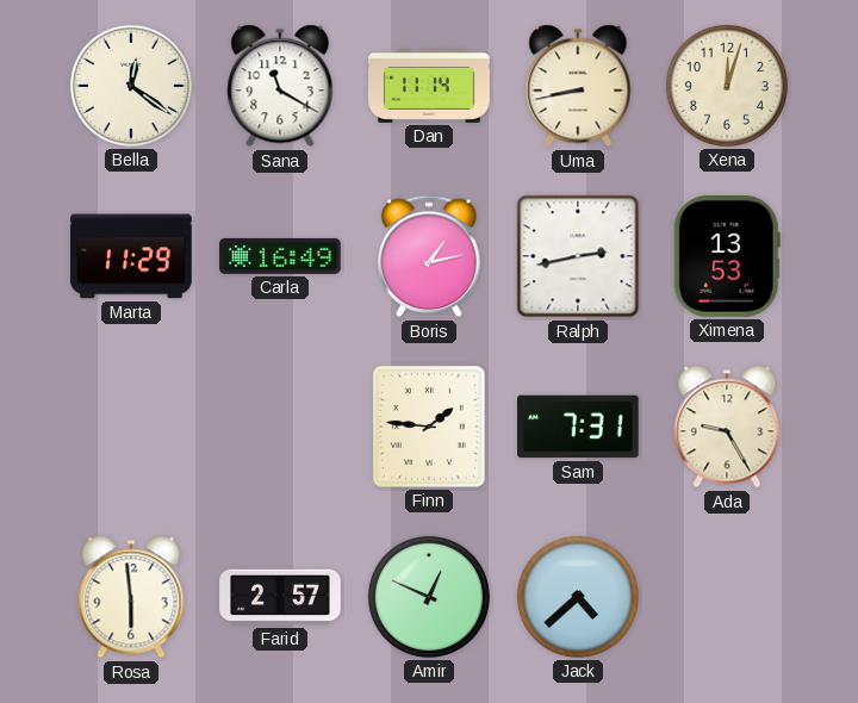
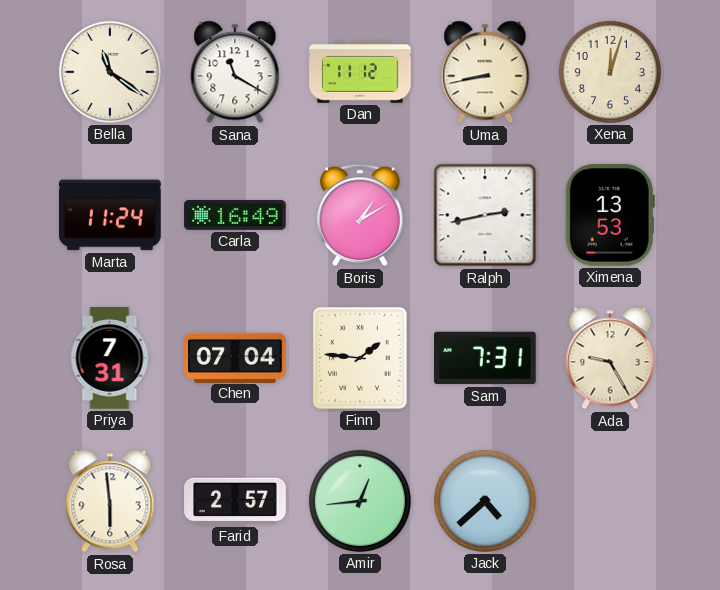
Bella: 12:21 -> 11:21
Dan: 11:14 -> 11:12
Marta: 11:29 -> 11:24
Boris: 1:13 -> 1:10
Priya: none -> 7:31
Chen: none -> 07:04
Amir: 12:49 -> 12:44
